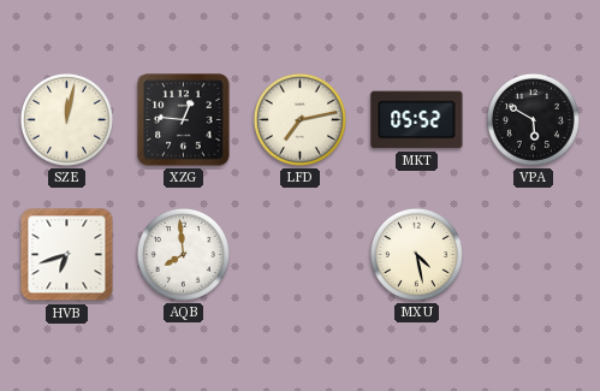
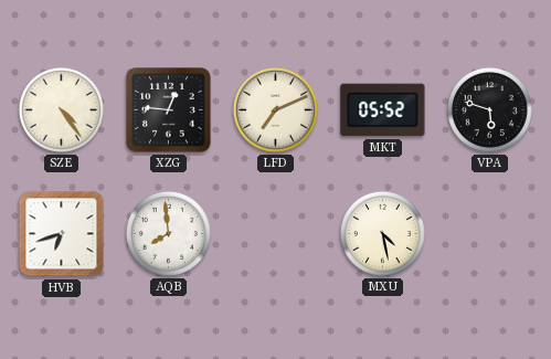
SZE: 12:02 -> 4:24
LFD: 7:13 -> 7:11
VPA: 5:50 -> 5:48
